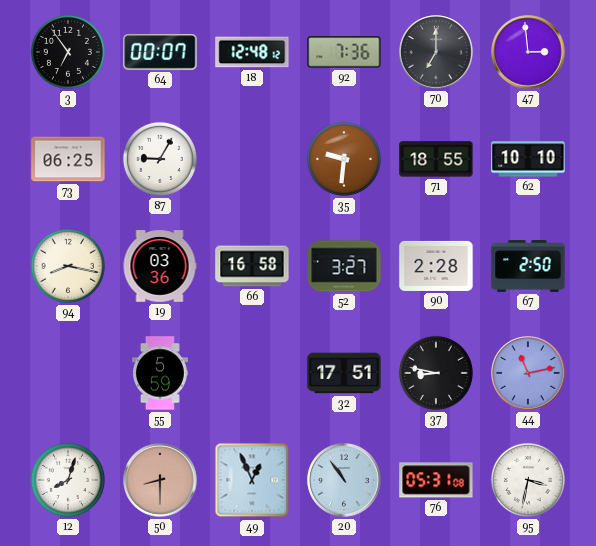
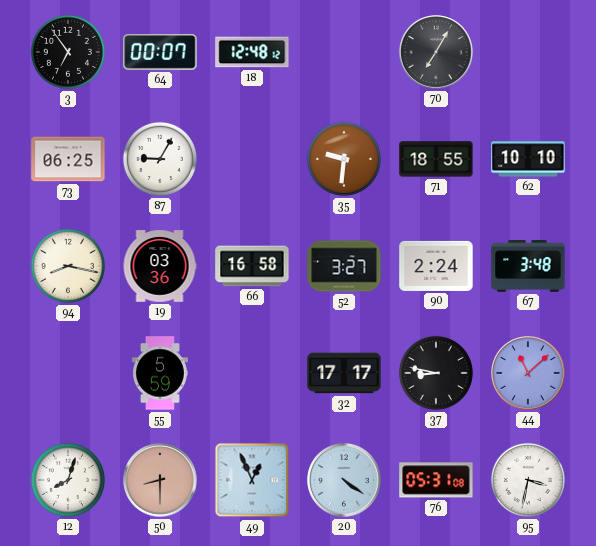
92: 7:36 -> none
70: 7:00 -> 7:05
47: 2:59 -> none
90: 2:28 -> 2:24
67: 2:50 -> 3:48
32: 17:51 -> 17:17
44: 11:13 -> 11:08
20: 10:54 -> 4:21
